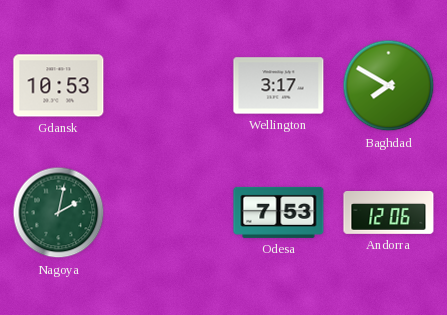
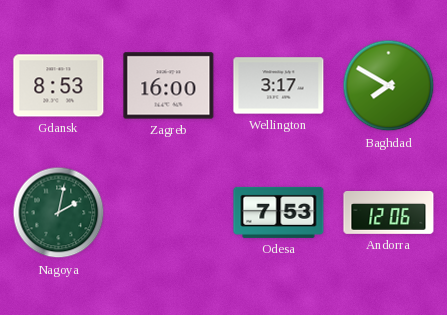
Gdansk: 10:53 -> 8:53
Zagreb: none -> 16:00
